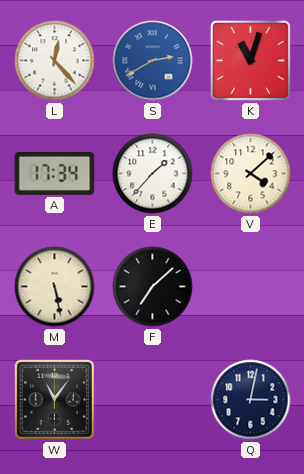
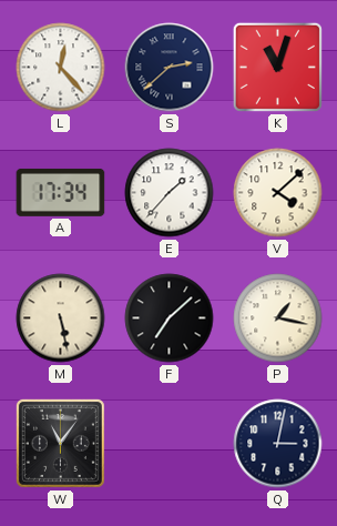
S: 2:40 -> 2:38
S dial: blue -> navy
P: none -> 1:17
